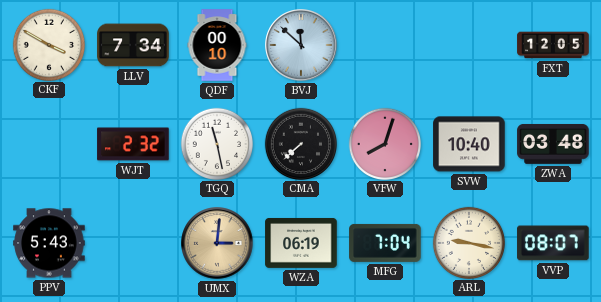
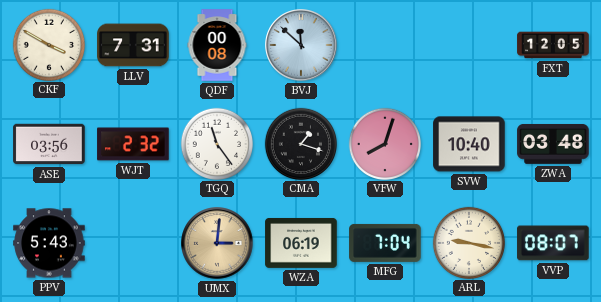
LLV: 7:34 -> 7:31
QDF: 00:10 -> 00:08
ASE: none -> 03:56
TGQ: 11:28 -> 11:24
CMA: 7:38 -> 1:18
